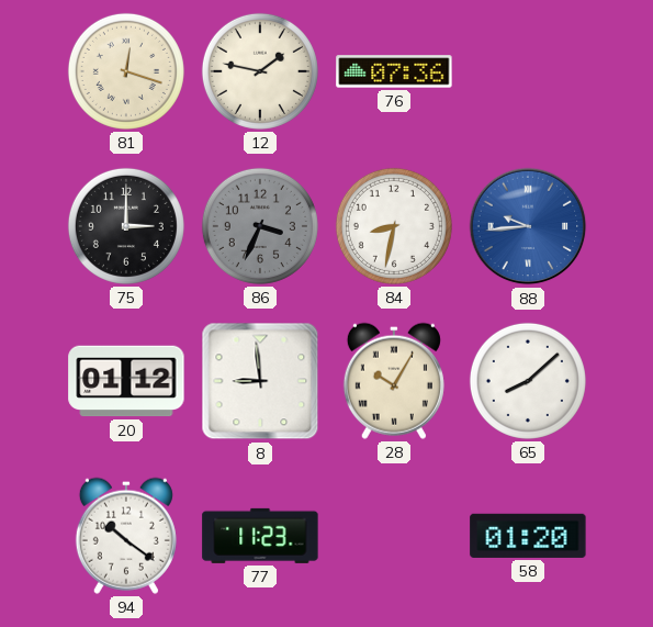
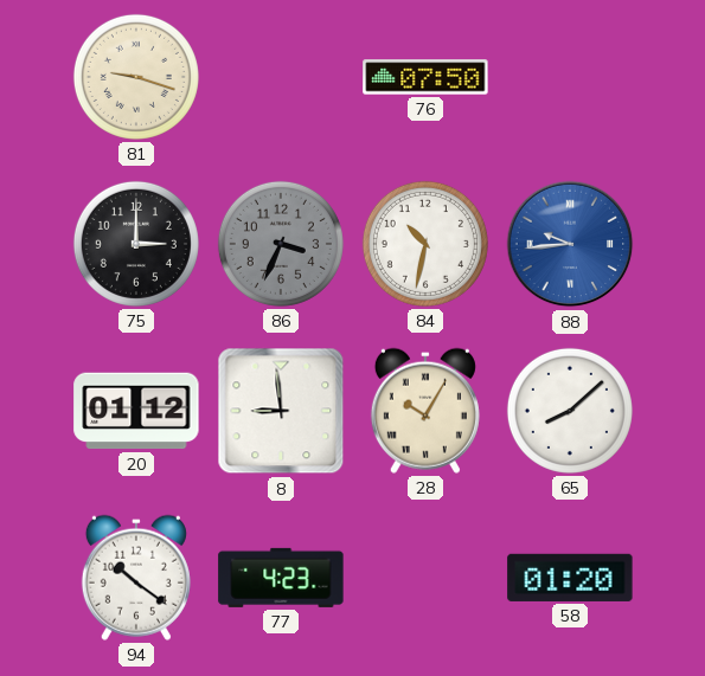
81: 12:18 -> 9:18
12: 1:47 -> none
76: 07:36 -> 07:50
84: 8:32 -> 10:32
77: 11:23 -> 4:23
